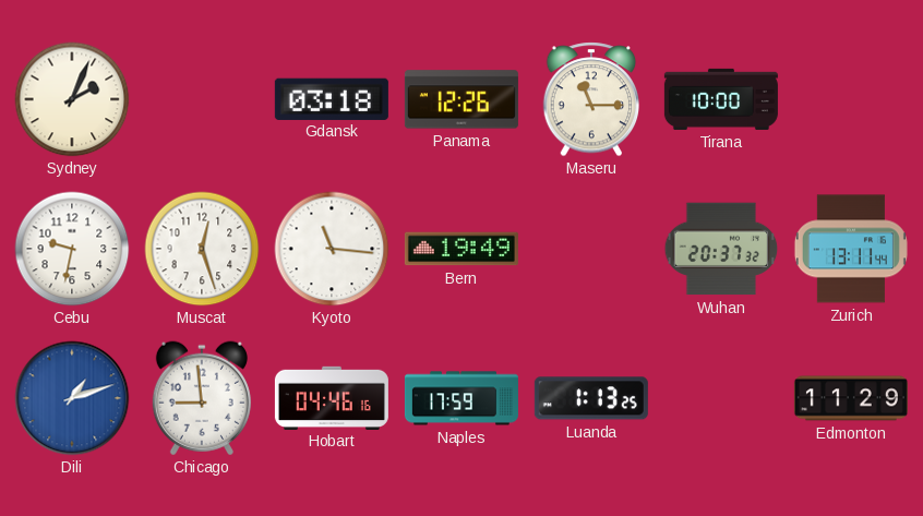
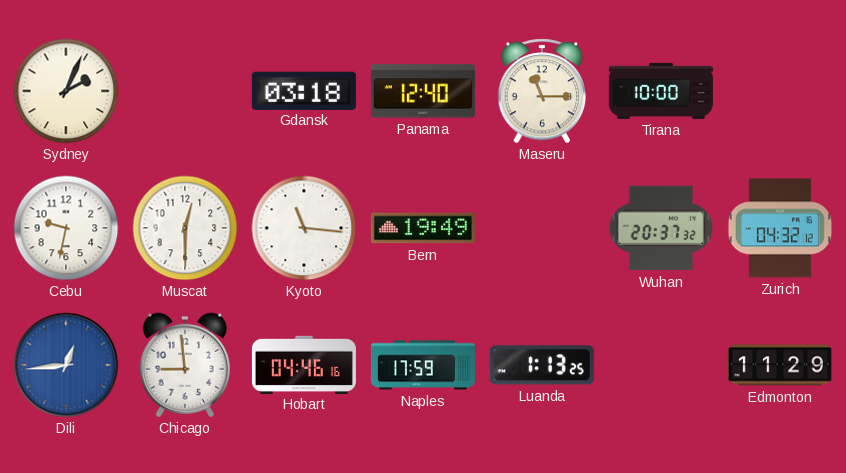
Panama: 12:26 -> 12:40
Muscat: 12:27 -> 12:30
Zurich: 13:11 -> 04:32
Dili: 1:12 -> 12:44
